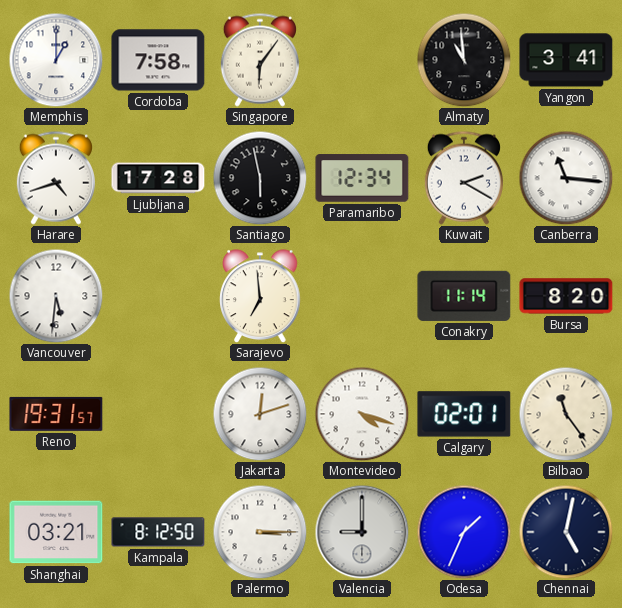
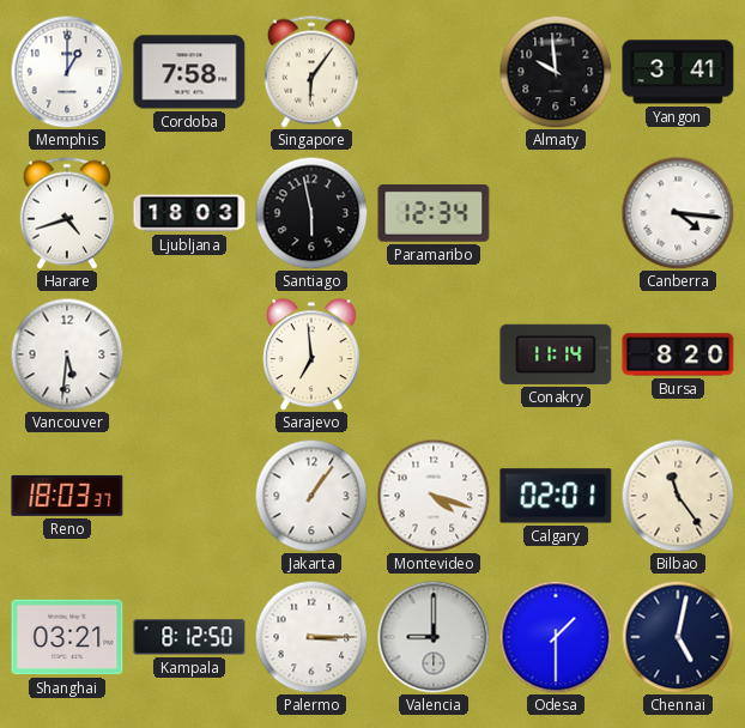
Almaty: 10:59 -> 9:59
Ljubljana: 17:28 -> 18:03
Kuwait: 2:20 -> none
Canberra: 11:16 -> 4:16
Reno: 19:31 -> 18:03
Jakarta: 12:12 -> 1:06
Odesa: 1:34 -> 1:30
